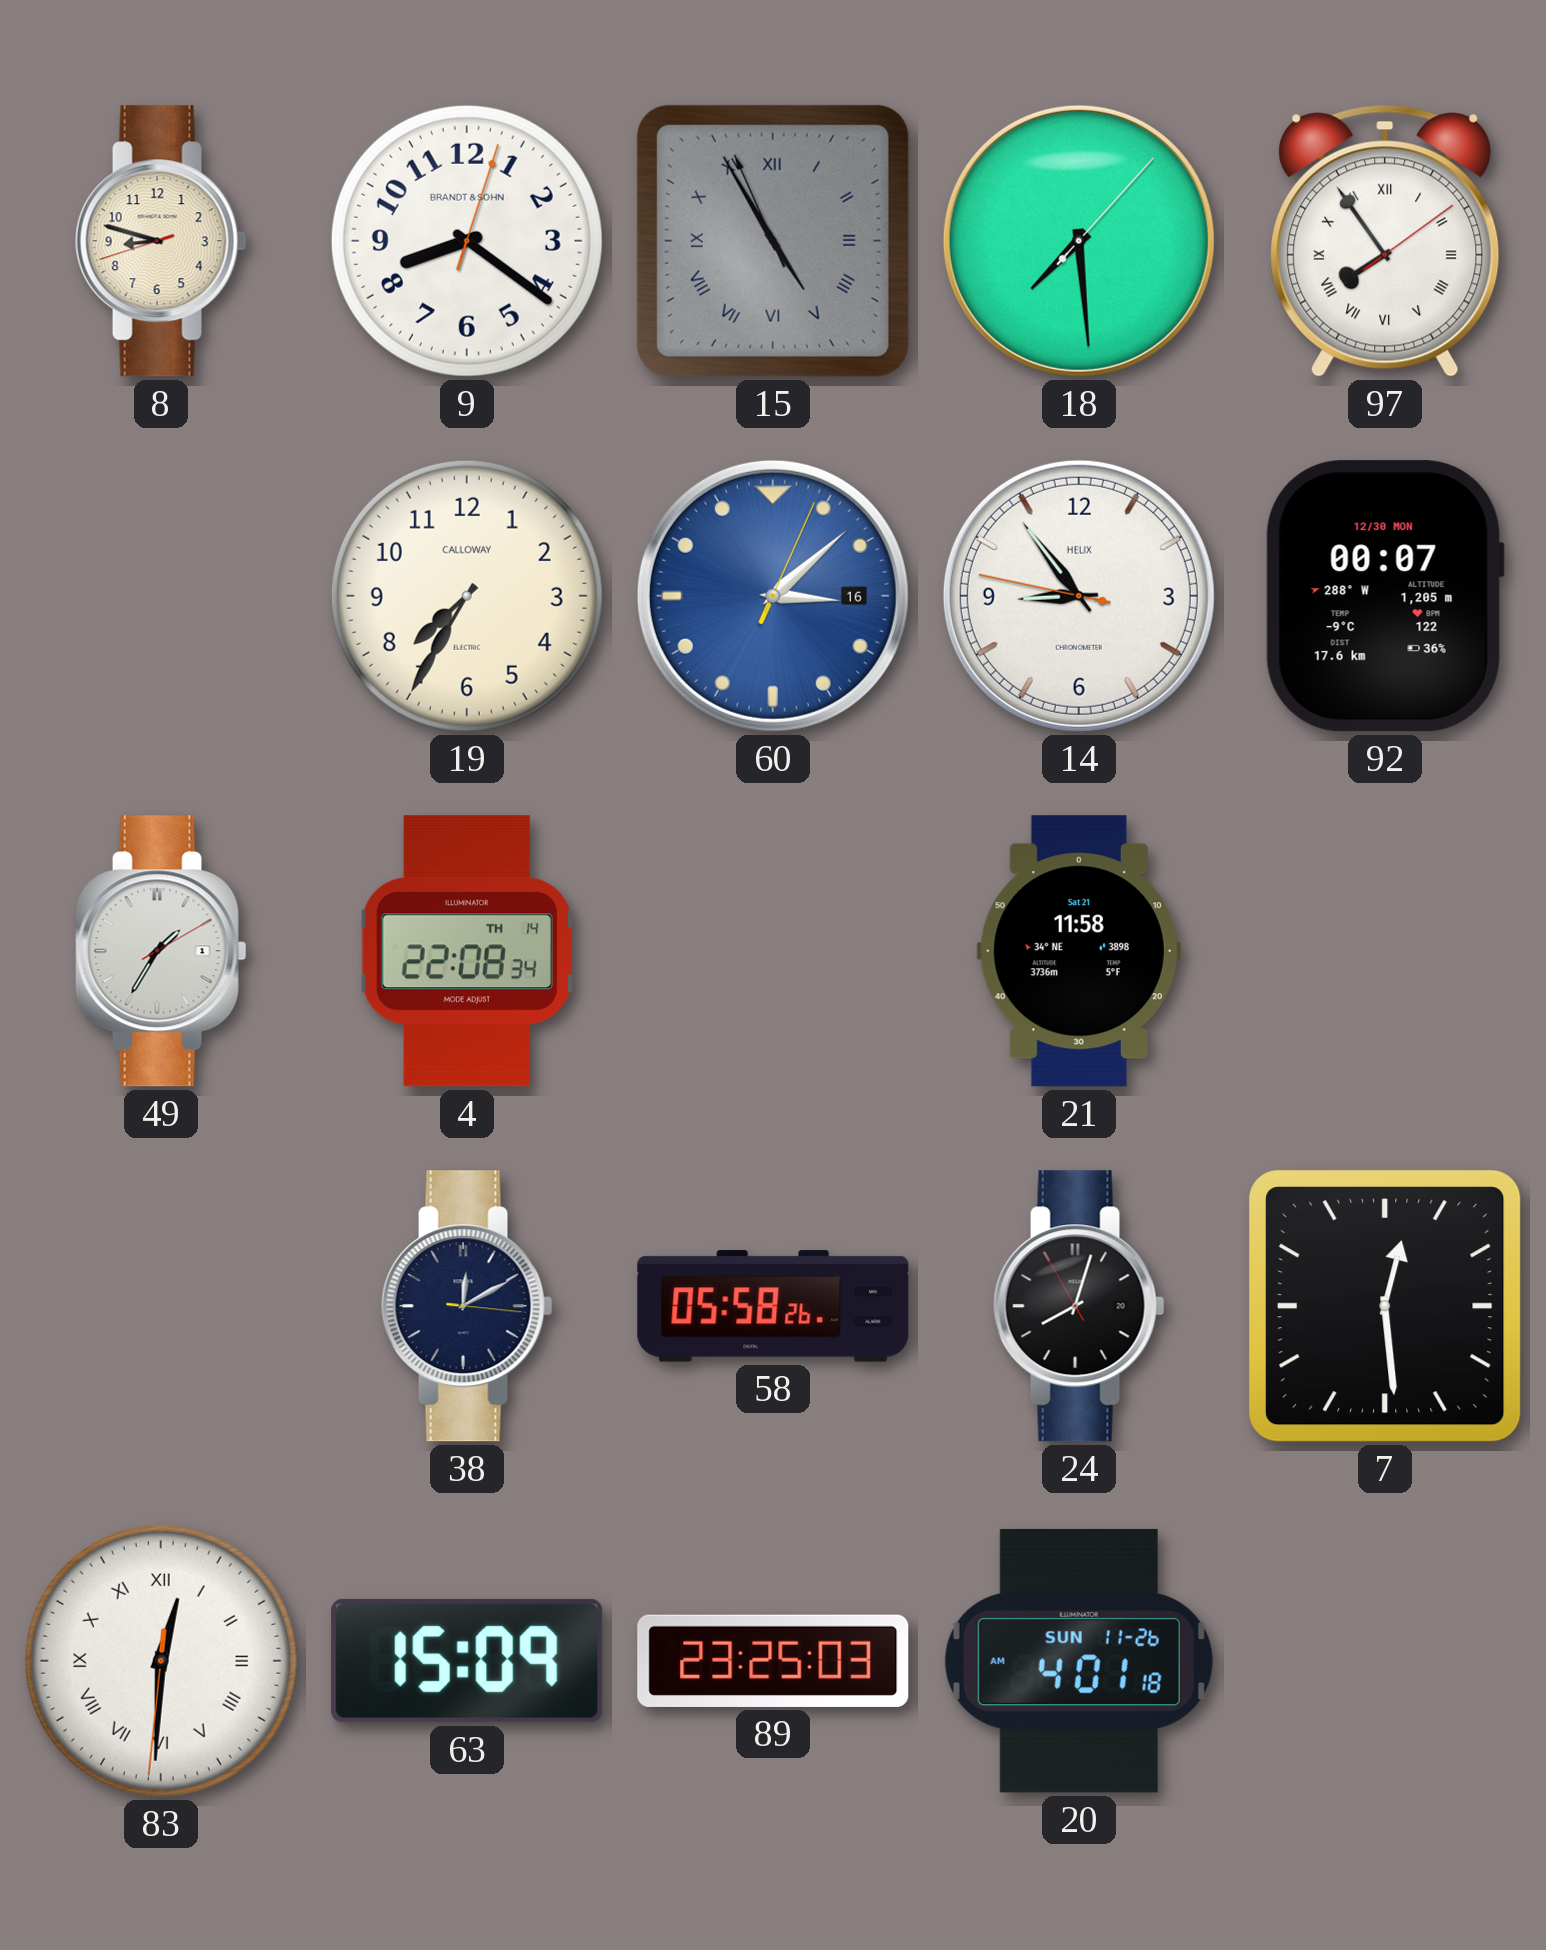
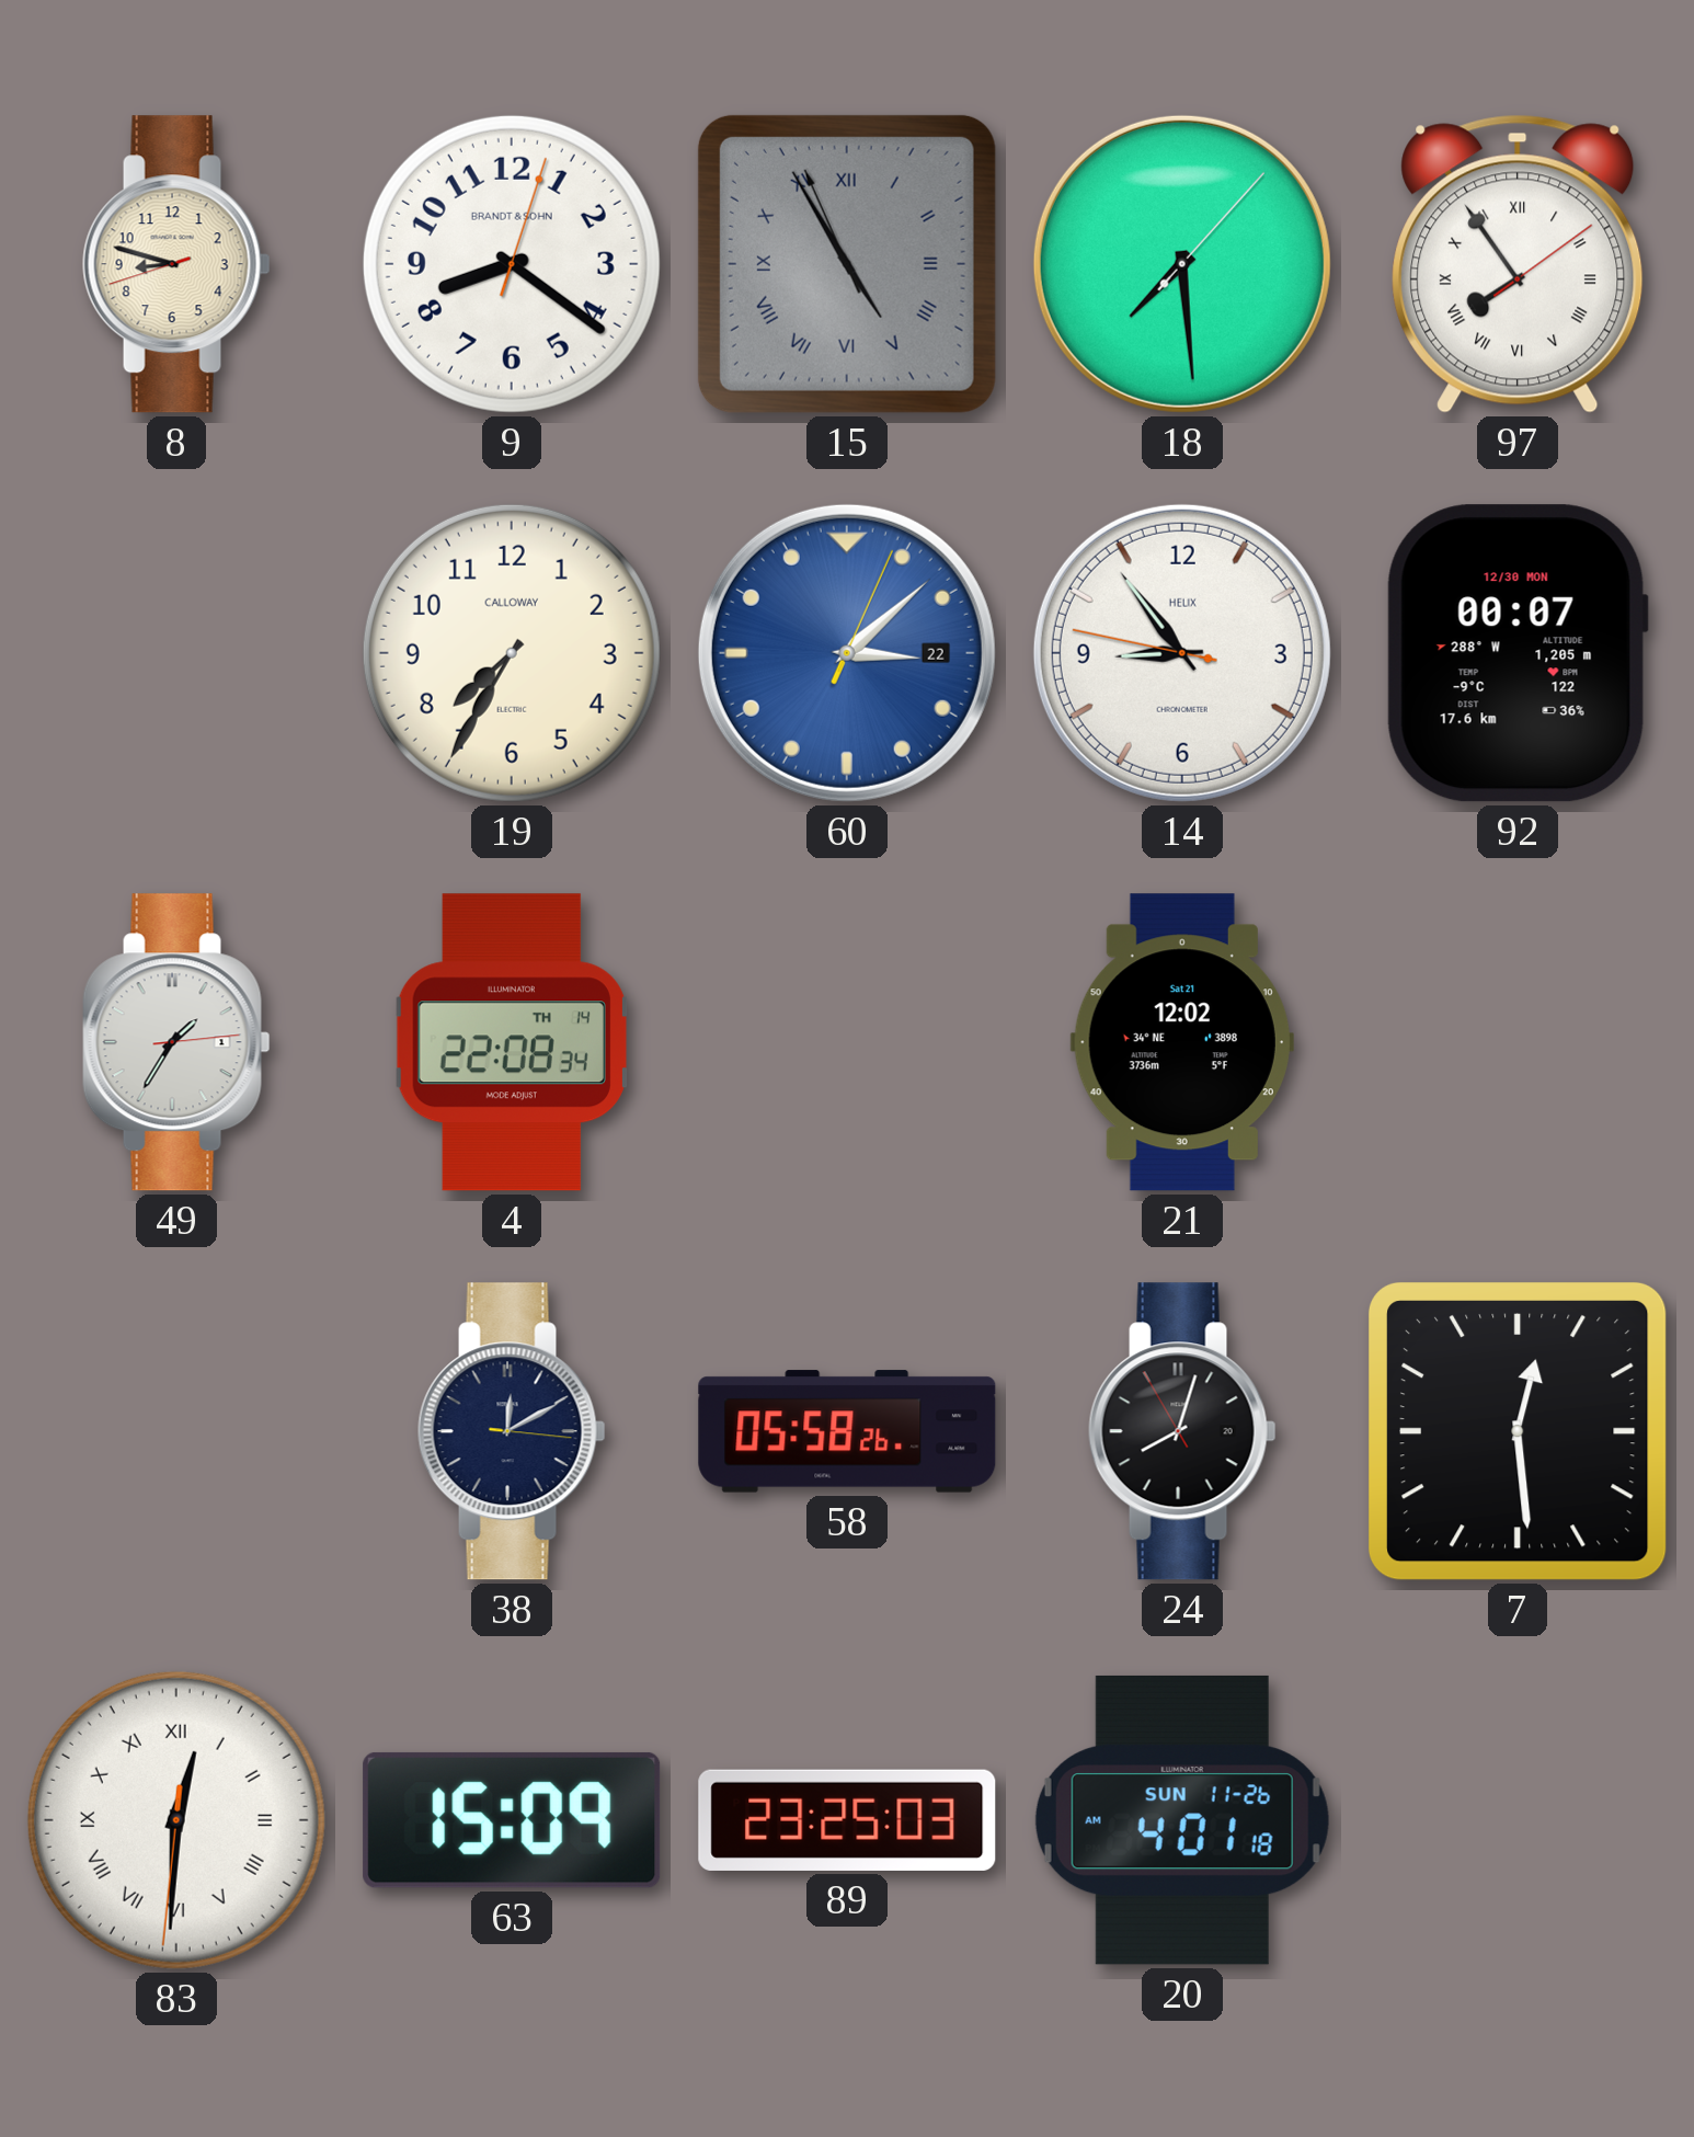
60 date: 16 -> 22
49: 1:35:10 -> 1:35:14
21: 11:58 -> 12:02
